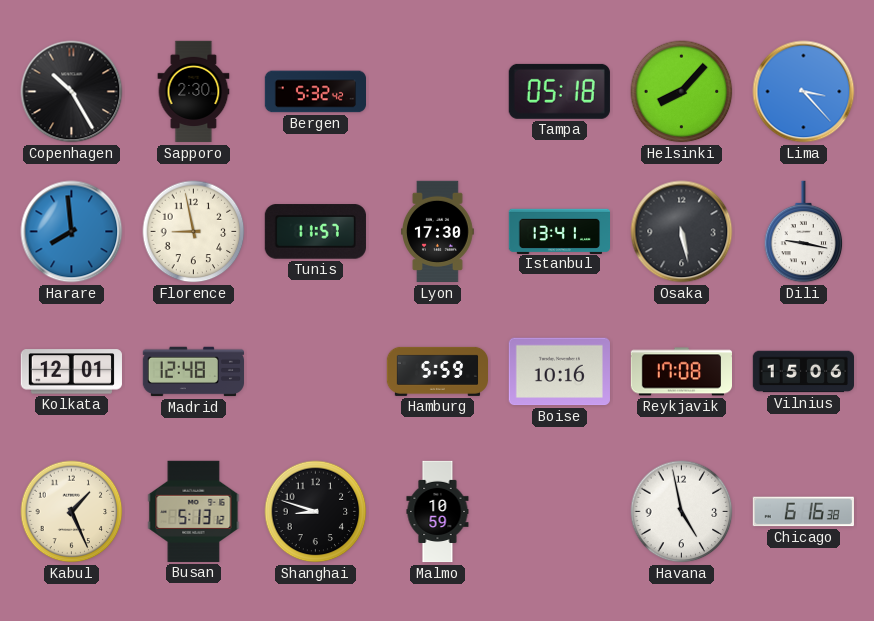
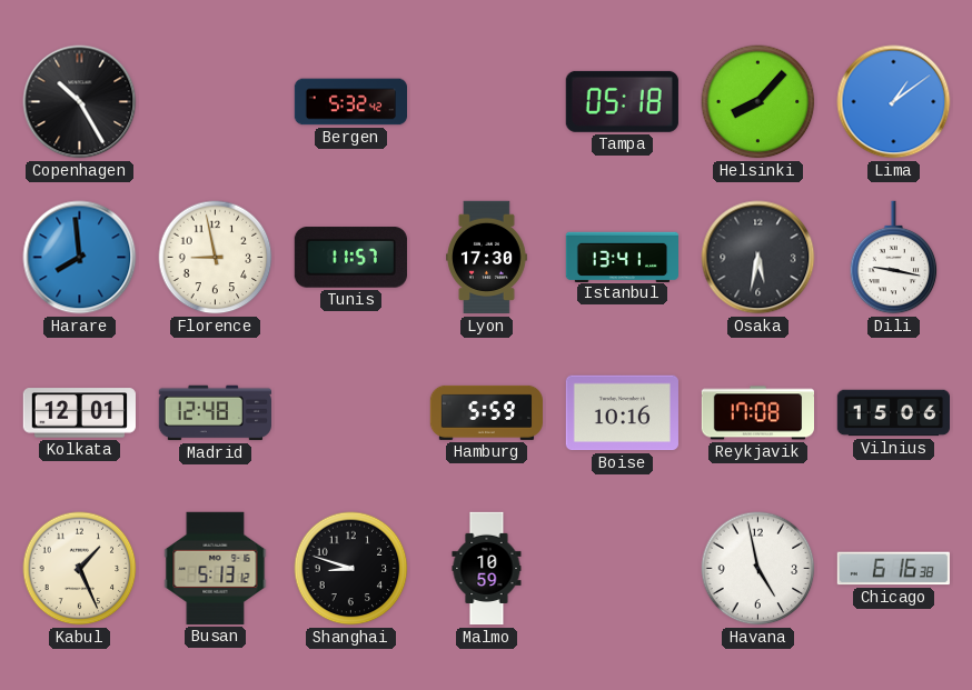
Sapporo: 2:30 -> none
Lima: 3:23 -> 1:09
Osaka: 5:28 -> 5:32
